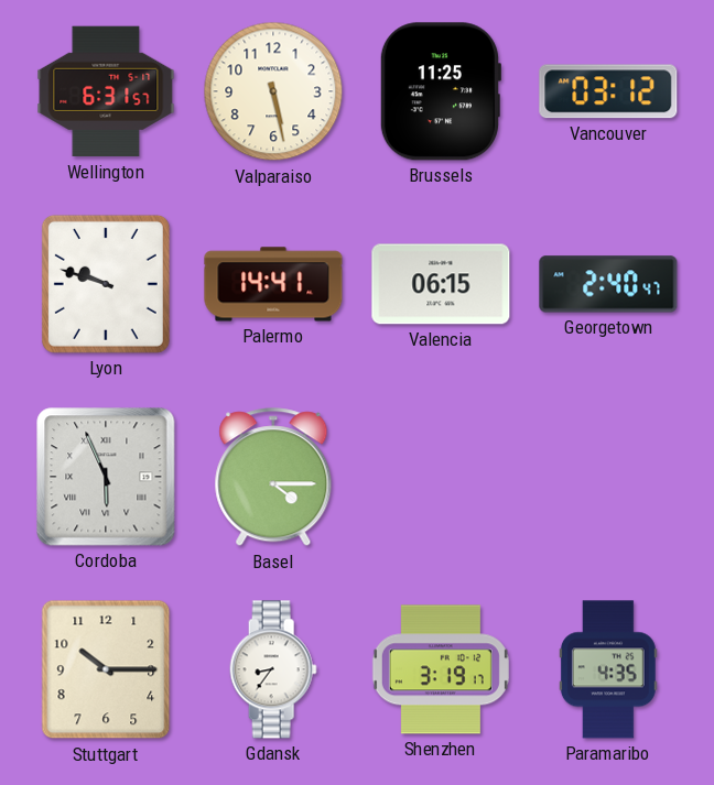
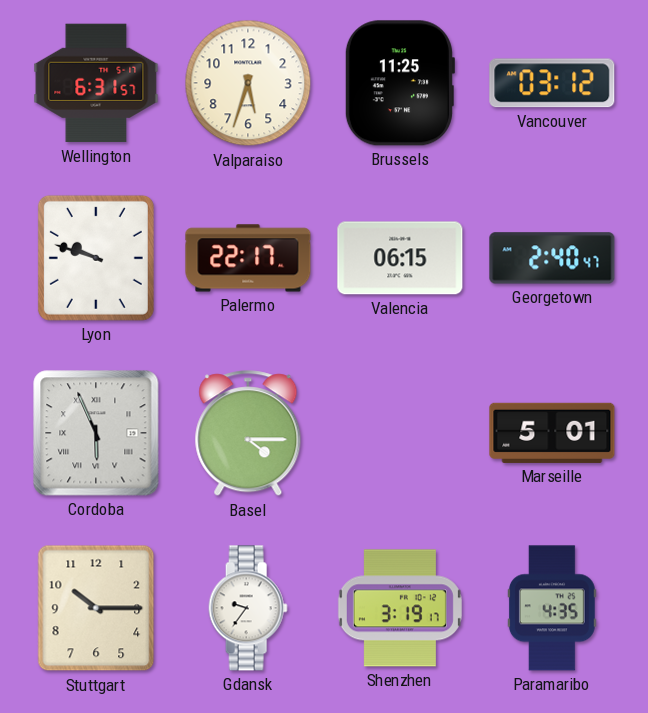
Valparaiso: 5:28 -> 5:33
Palermo: 14:41 -> 22:17
Marseille: none -> 5:01
Gdansk: 8:36 -> 9:36
